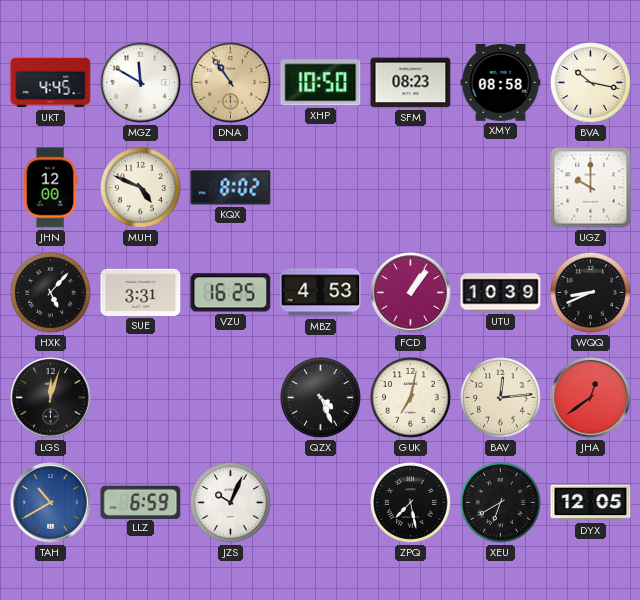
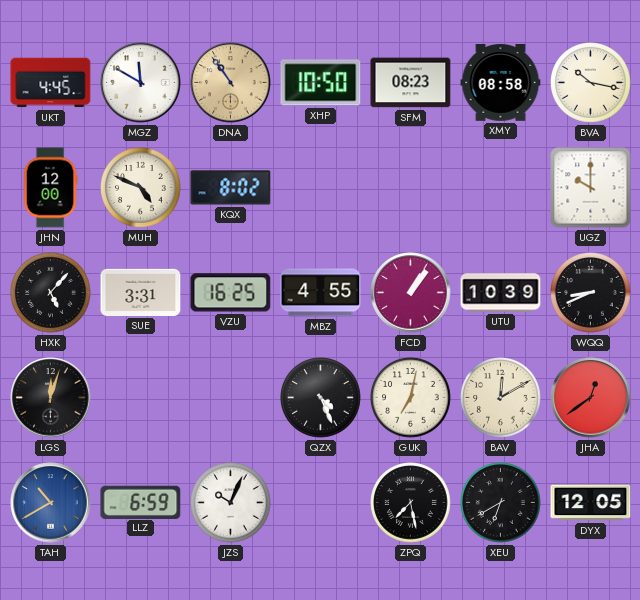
MBZ: 4:53 -> 4:55
BAV: 12:14 -> 12:10
